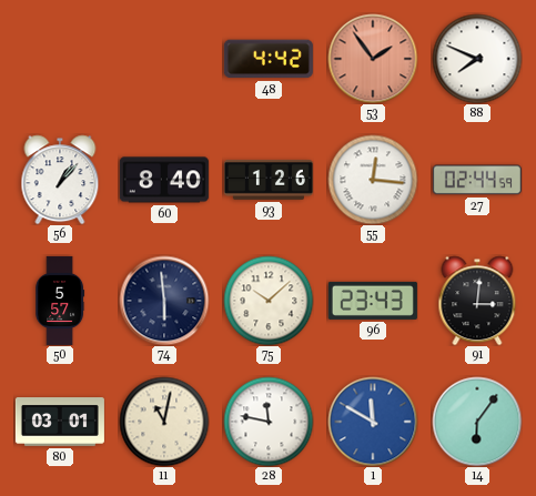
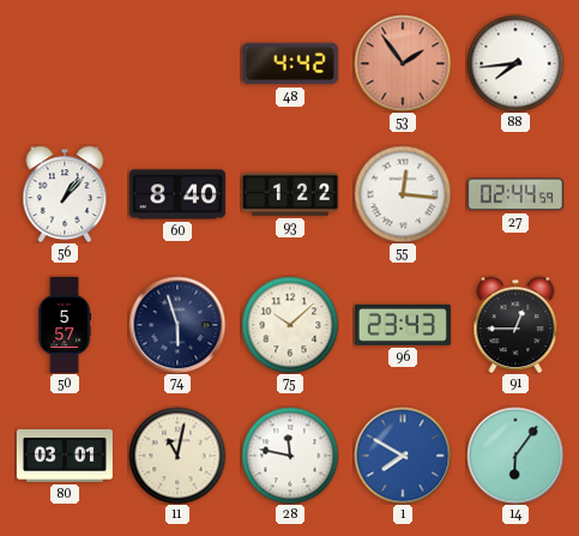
88: 7:49 -> 7:44
93: 1:26 -> 1:22
74: 5:59 -> 5:57
91: 3:01 -> 12:45
1: 11:50 -> 7:50
